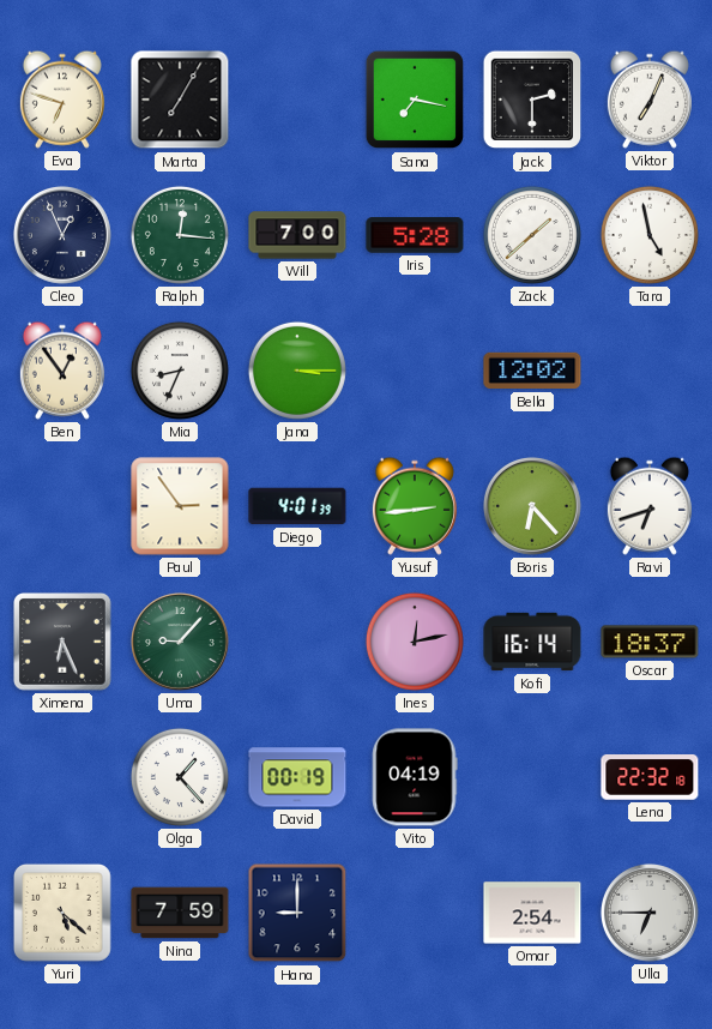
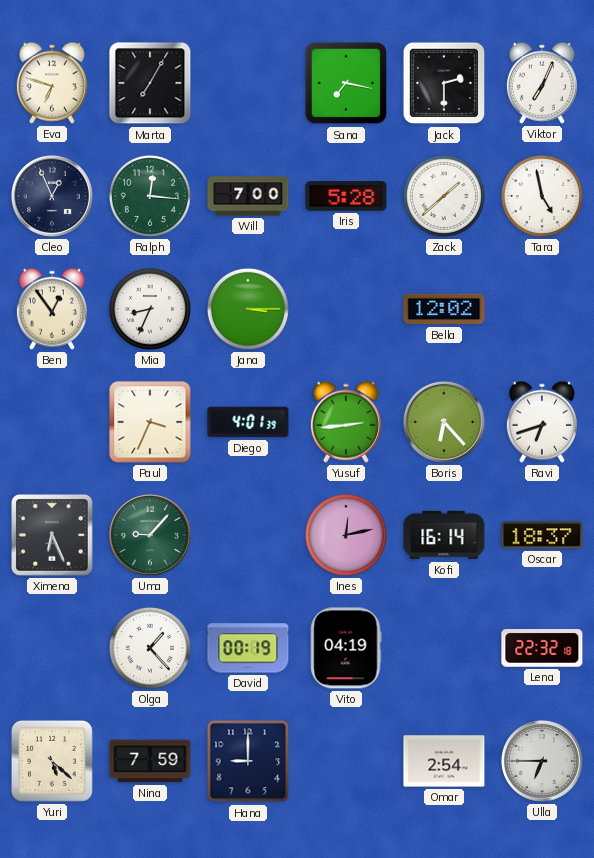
Paul: 2:54 -> 3:34
